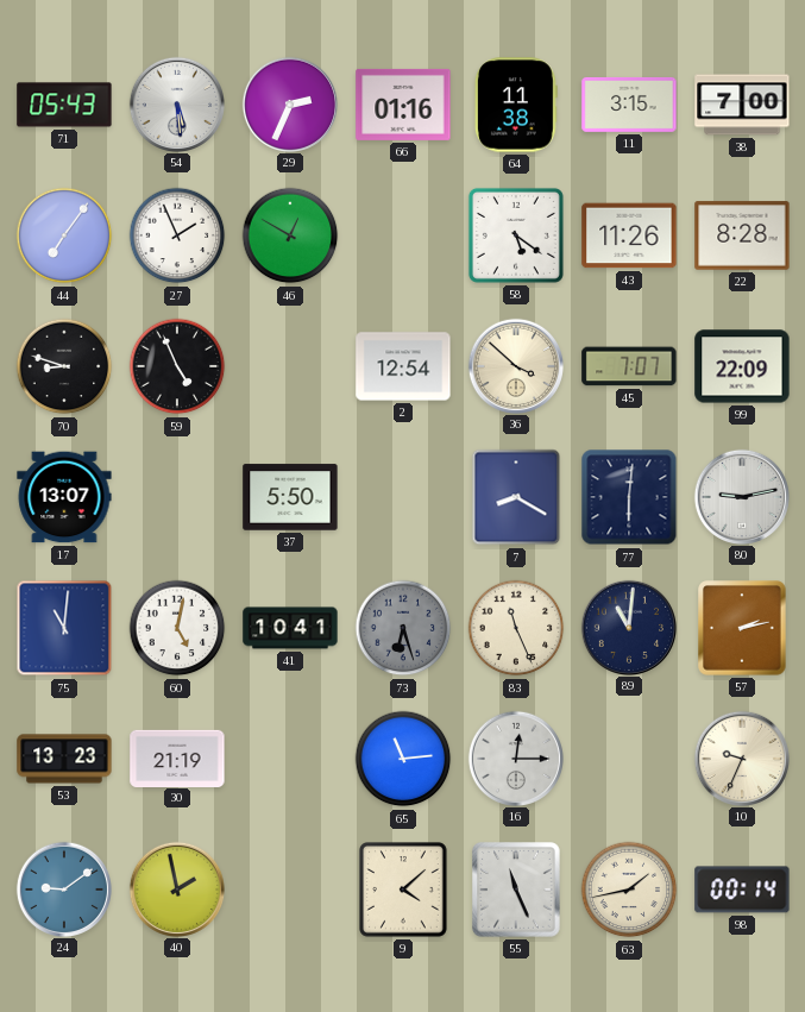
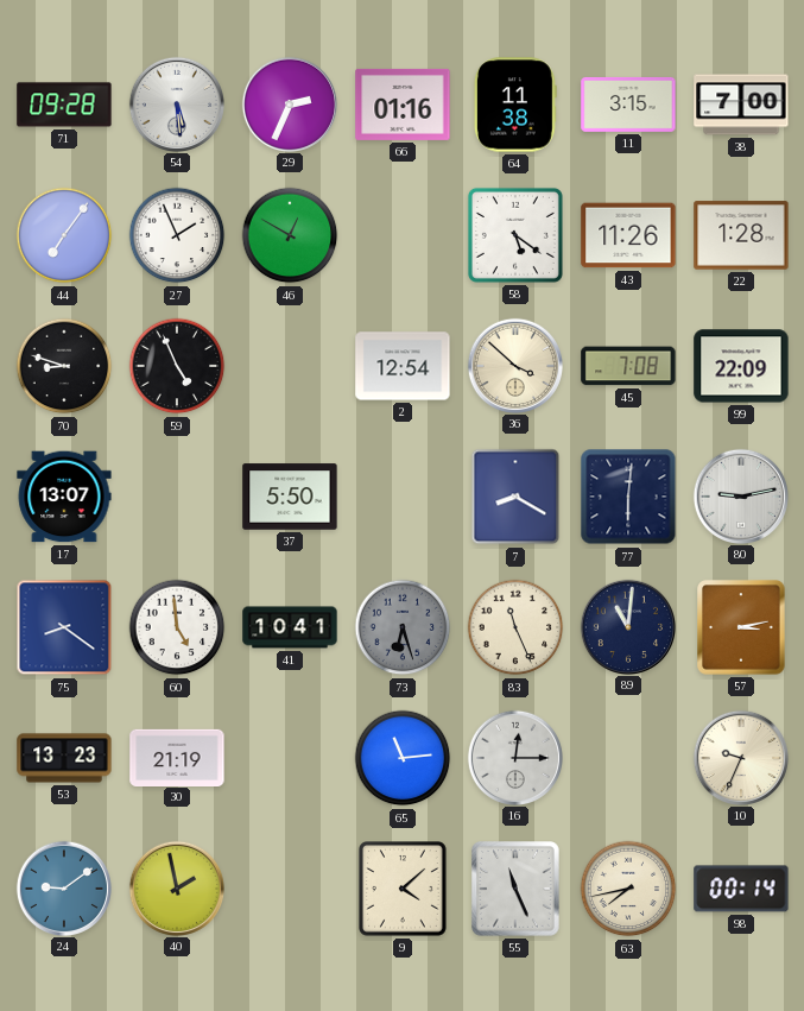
71: 05:43 -> 09:28
22: 8:28 -> 1:28
45: 7:07 -> 7:08
75: 11:01 -> 8:21
60: 5:02 -> 4:59
57: 2:13 -> 3:13
63: 1:43 -> 7:43
